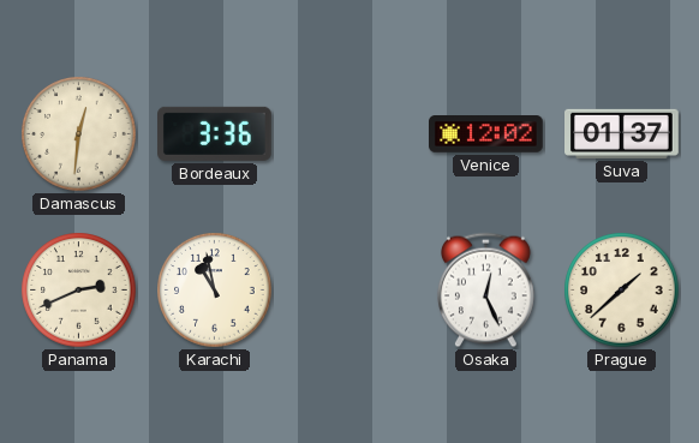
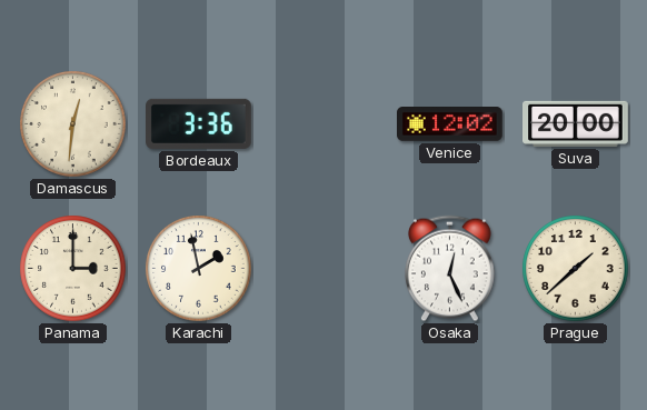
Suva: 01:37 -> 20:00
Panama: 2:41 -> 3:00
Karachi: 10:58 -> 1:58
